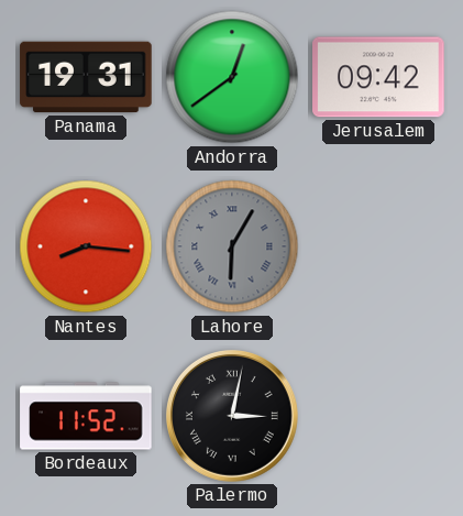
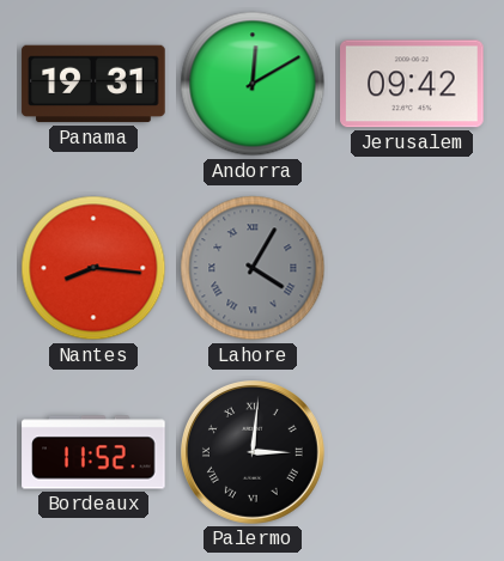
Andorra: 12:39 -> 12:10
Lahore: 6:05 -> 4:05
Palermo: 3:02 -> 3:01
